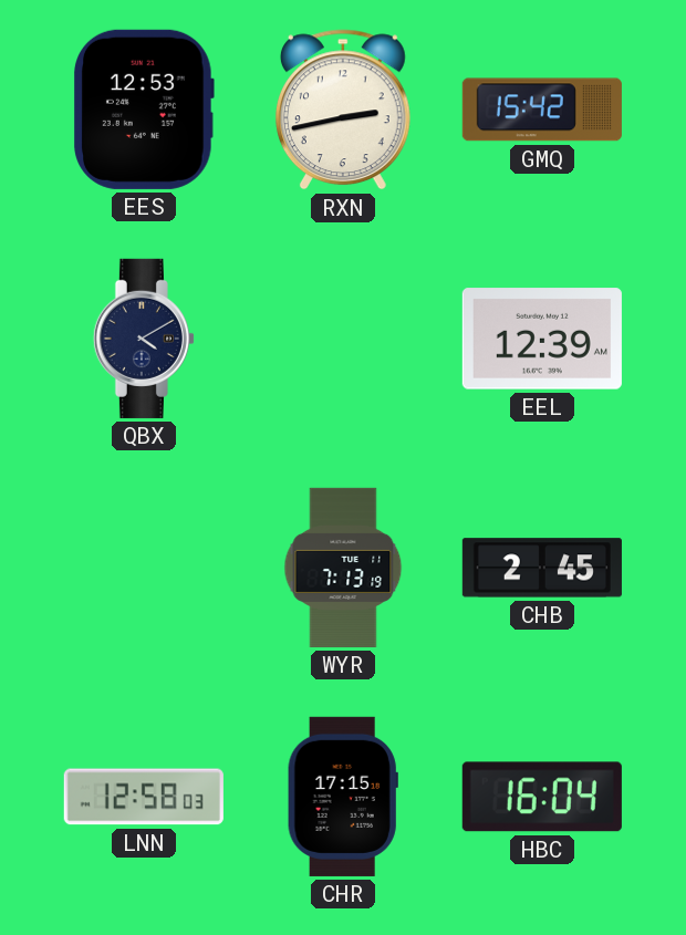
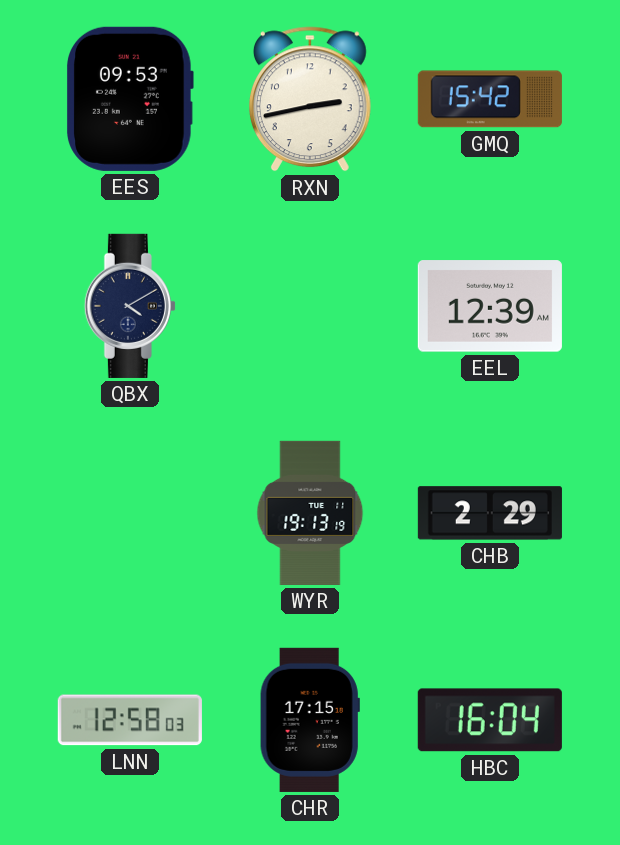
EES: 12:53 -> 09:53
WYR: 7:13 -> 19:13
CHB: 2:45 -> 2:29
